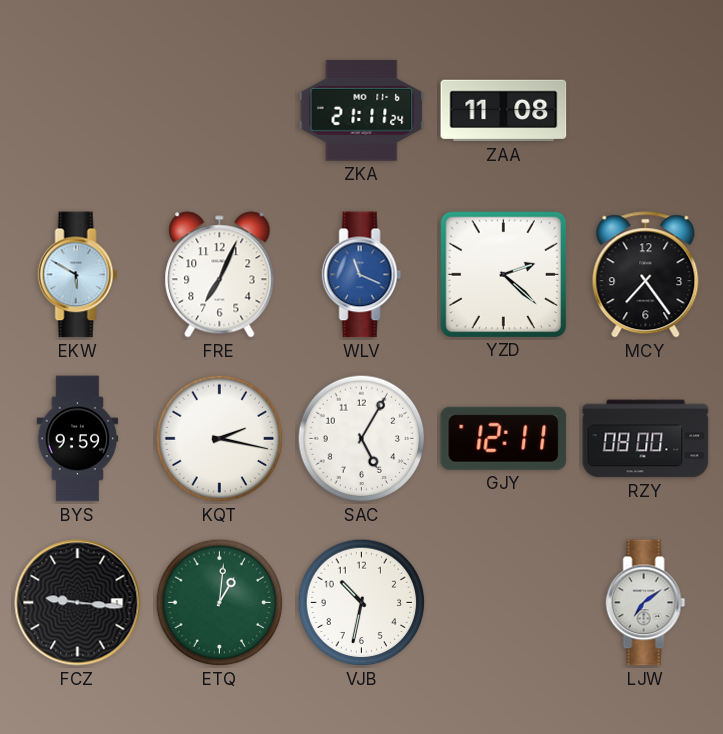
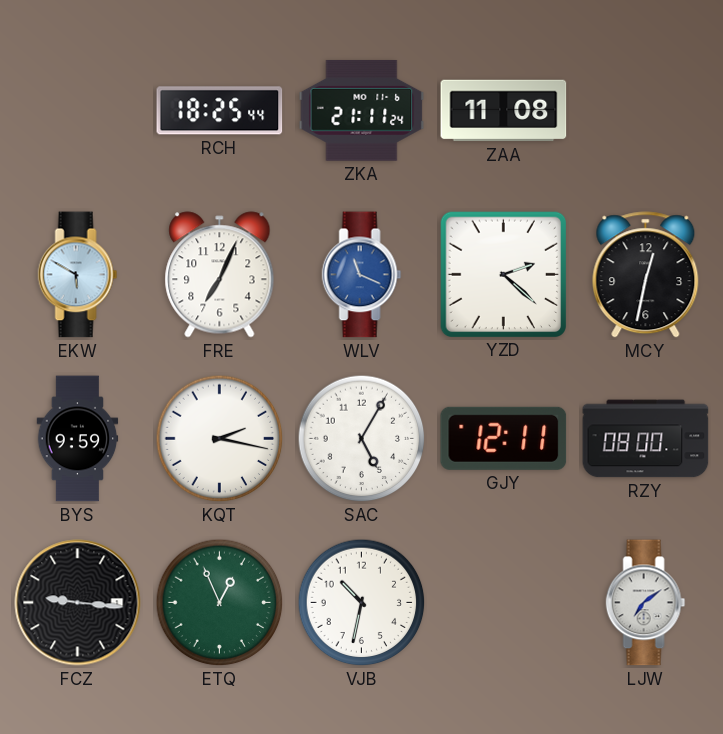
RCH: none -> 18:25
MCY: 7:24 -> 12:32
ETQ: 1:01 -> 12:56
